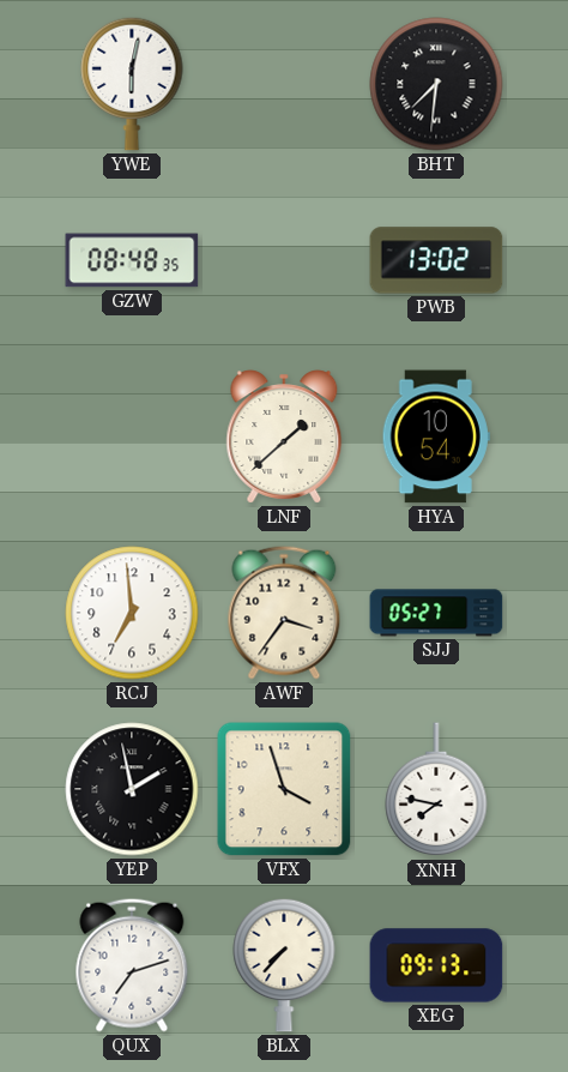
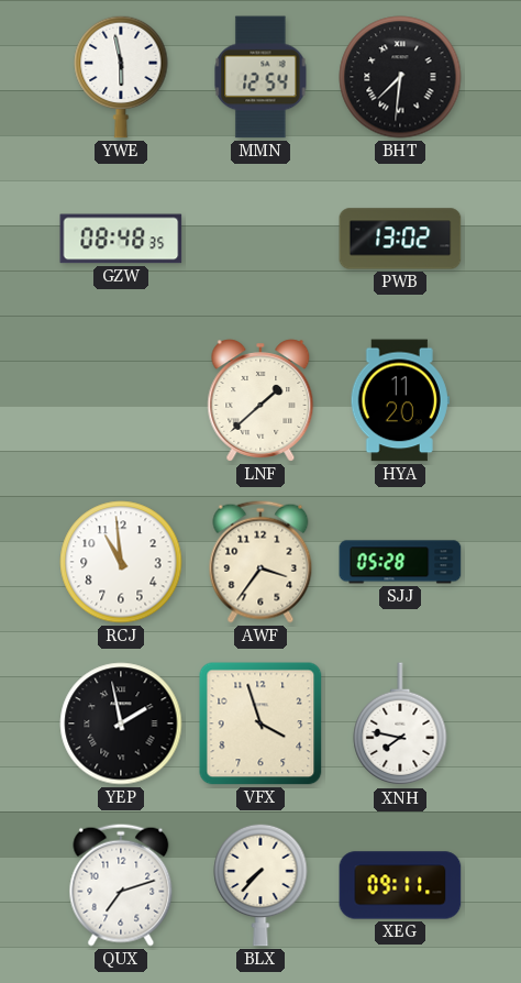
YWE: 6:02 -> 5:58
MMN: none -> 12:54
HYA: 10:54 -> 11:20
RCJ: 6:59 -> 10:59
SJJ: 05:27 -> 05:28
XEG: 09:13 -> 09:11
